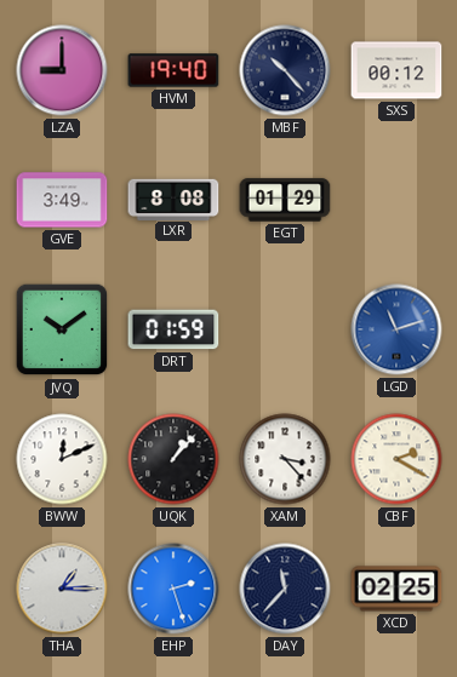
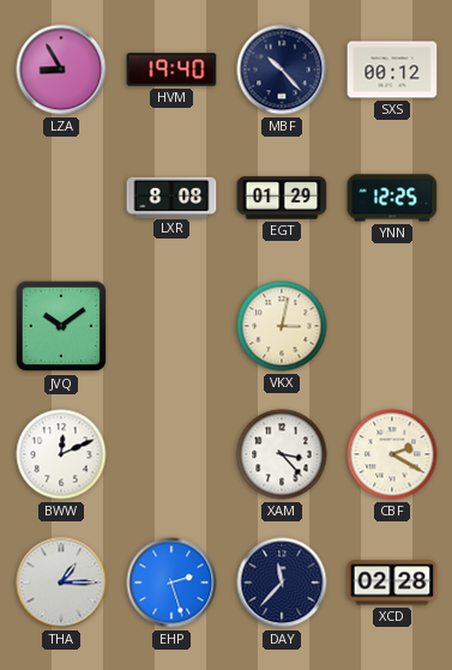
LZA: 9:00 -> 8:55
GVE: 3:49 -> none
YNN: none -> 12:25
DRT: 01:59 -> none
VKX: none -> 3:02
LGD: 11:12 -> none
UQK: 1:07 -> none
XCD: 02:25 -> 02:28
